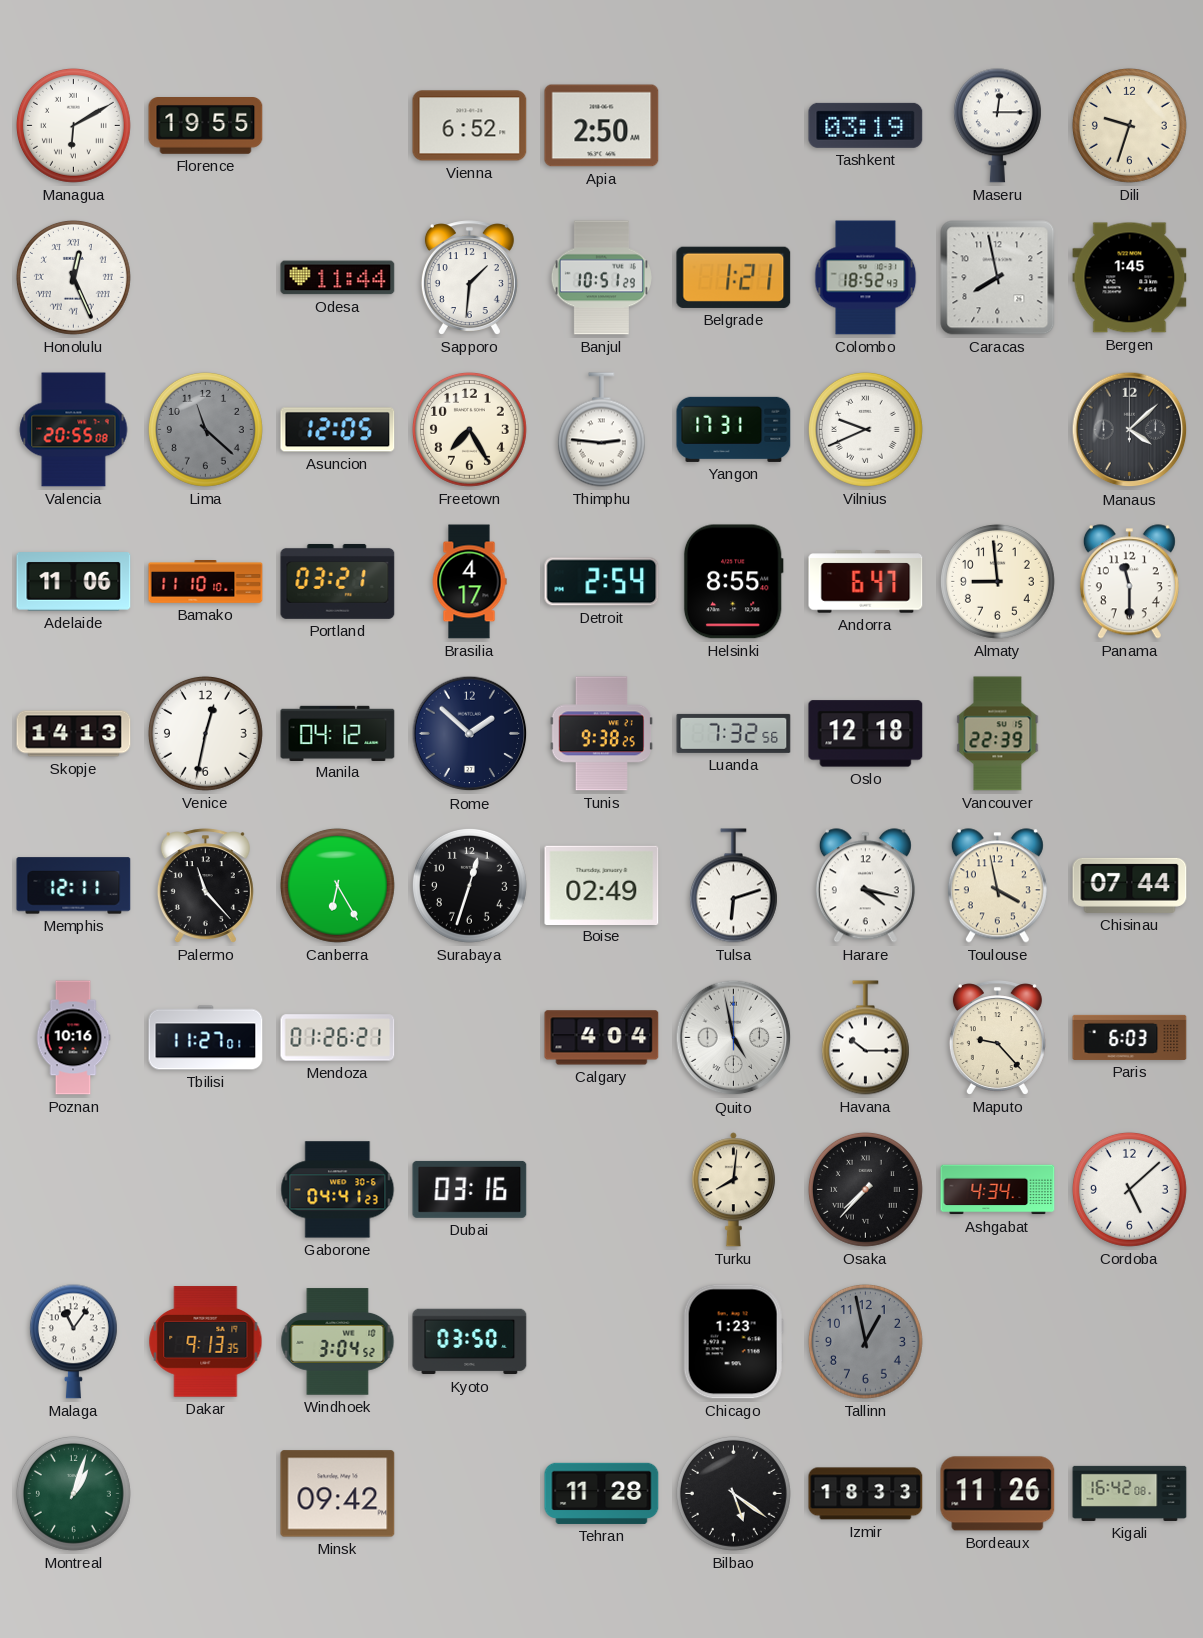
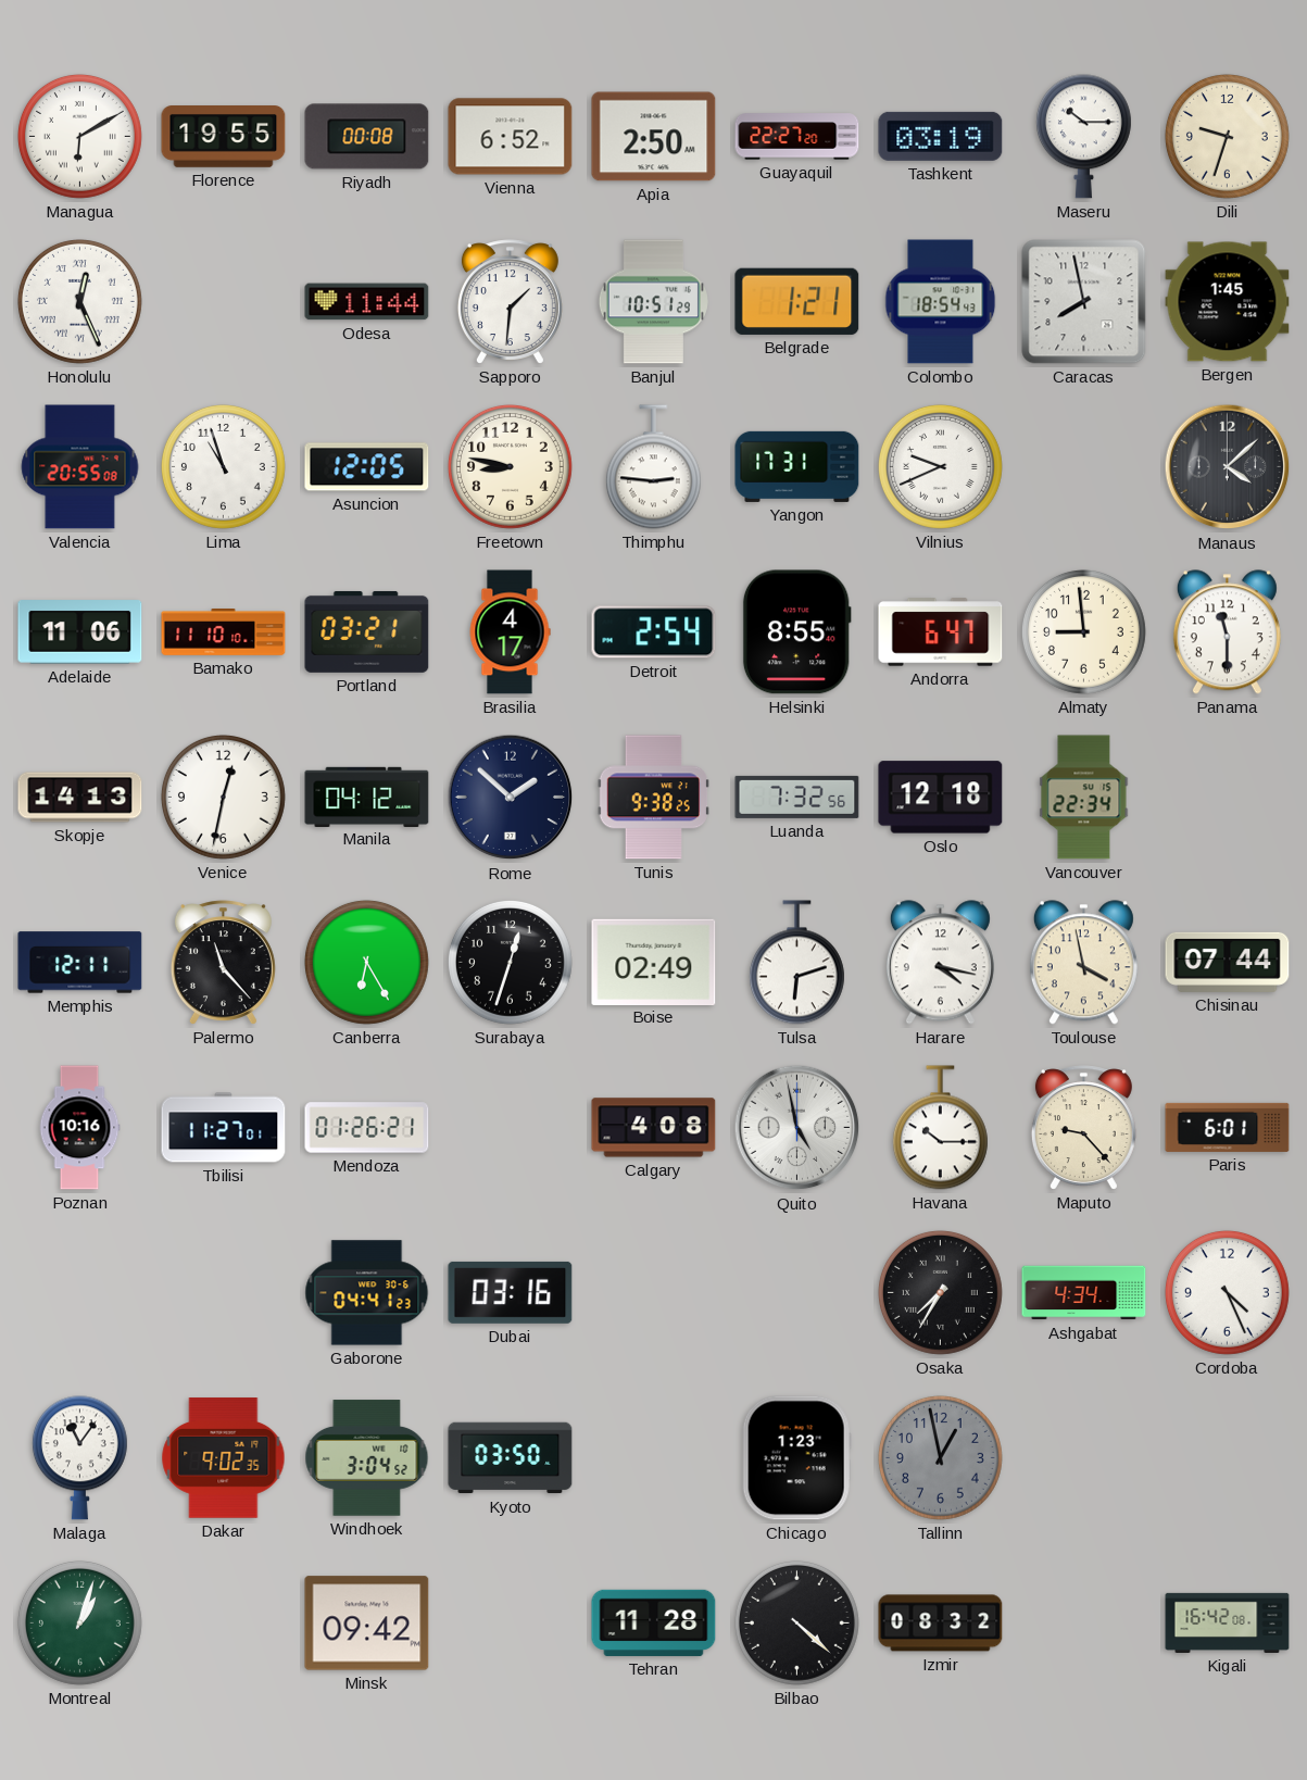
Riyadh: none -> 00:08
Guayaquil: none -> 22:27
Maseru: 12:15 -> 10:15
Colombo: 18:52 -> 18:54
Lima: 11:22 -> 10:57
Lima dial: grey -> white
Freetown: 7:25 -> 8:47
Vancouver: 22:39 -> 22:34
Calgary: 4:04 -> 4:08
Paris: 6:03 -> 6:01
Turku: 8:01 -> none
Osaka: 7:37 -> 7:35
Cordoba: 5:08 -> 4:26
Dakar: 9:13 -> 9:02
Bilbao: 5:21 -> 4:22
Izmir: 18:33 -> 08:32
Bordeaux: 11:26 -> none
